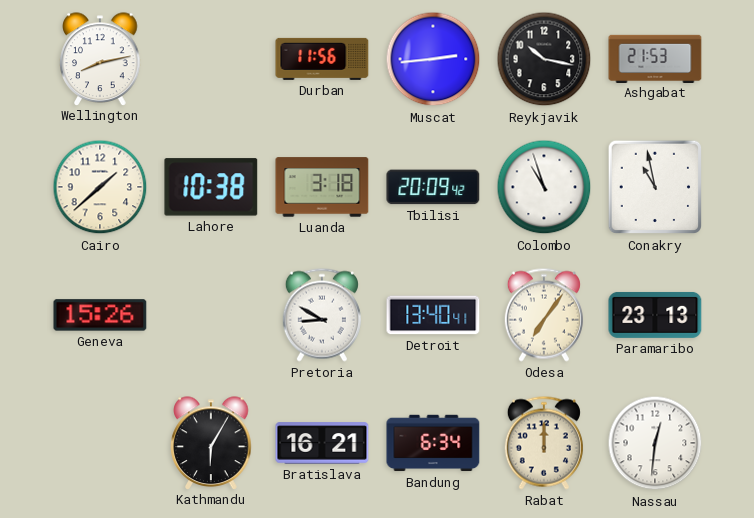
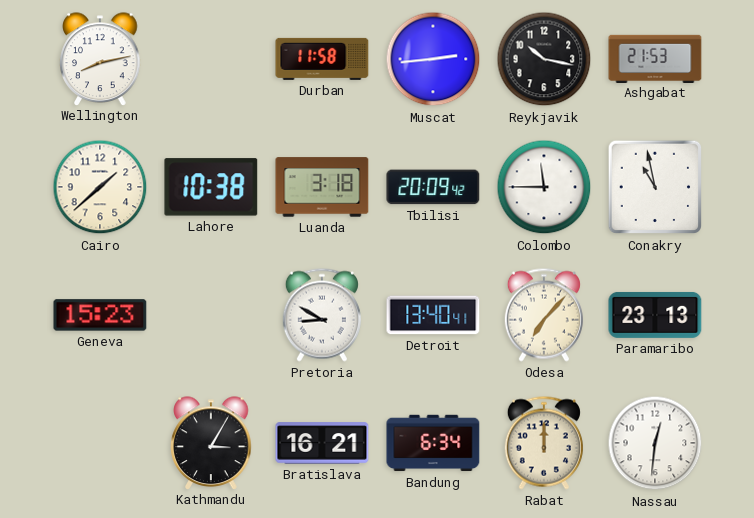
Durban: 11:56 -> 11:58
Colombo: 10:57 -> 11:45
Geneva: 15:26 -> 15:23
Odesa: 7:06 -> 7:07
Kathmandu: 6:05 -> 3:05
